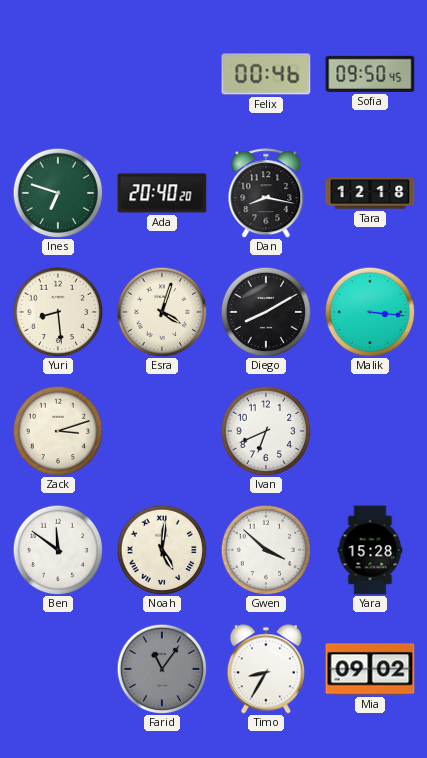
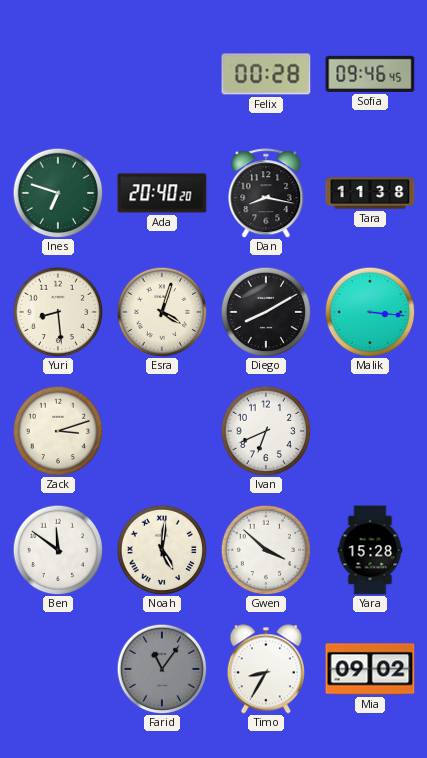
Felix: 00:46 -> 00:28
Sofia: 09:50 -> 09:46
Tara: 12:18 -> 11:38
